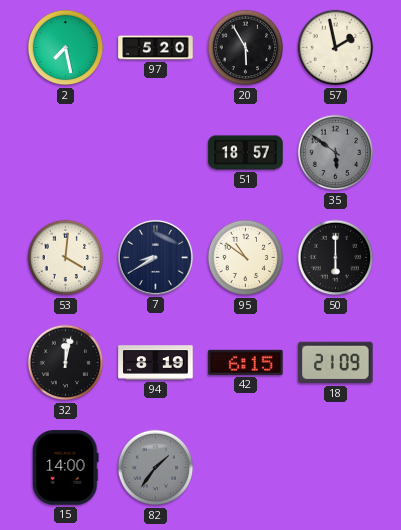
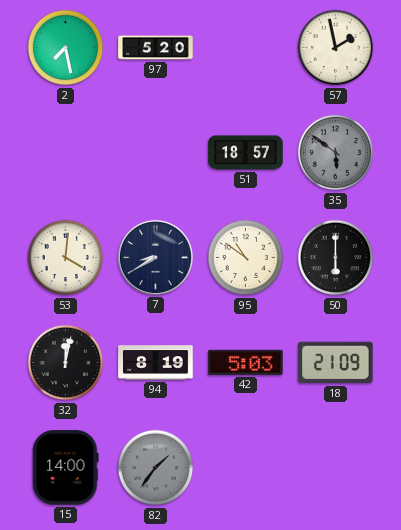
20: 5:55 -> none
42: 6:15 -> 5:03
